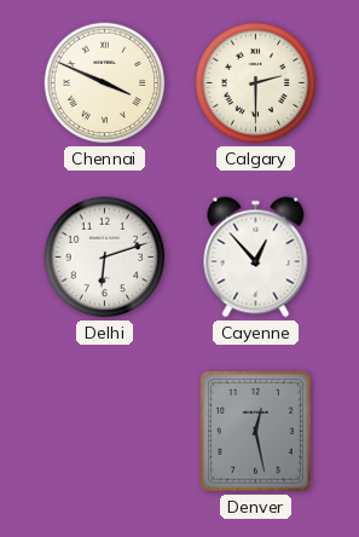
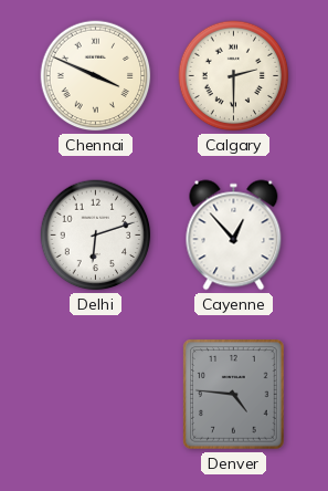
Denver: 12:28 -> 4:46
